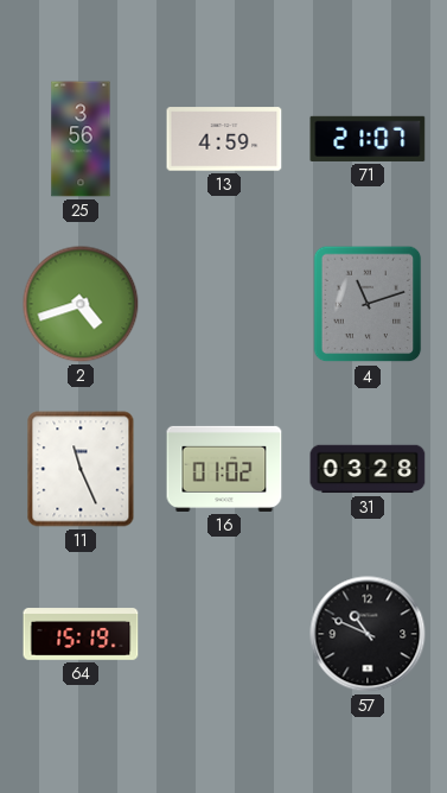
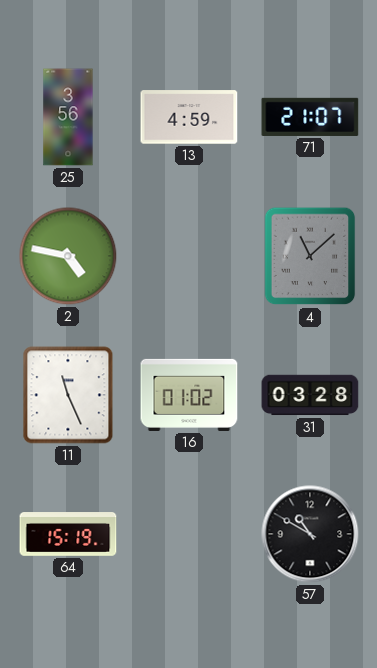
2: 4:42 -> 4:47
4: 11:12 -> 11:08
57: 10:49 -> 10:50
